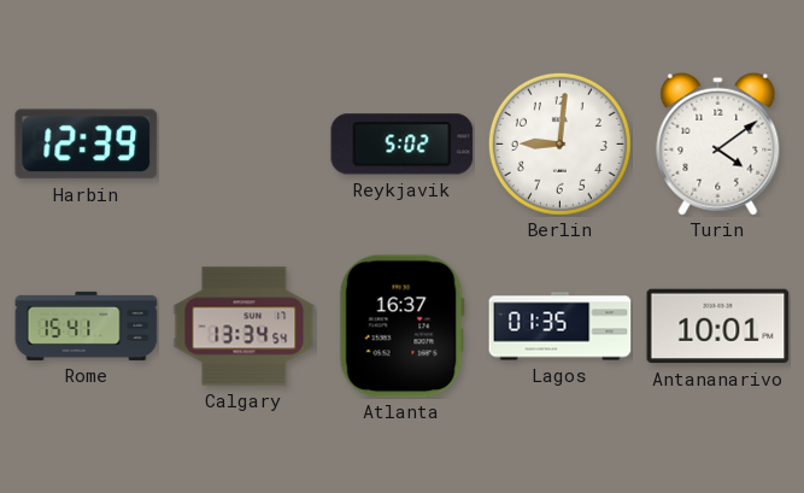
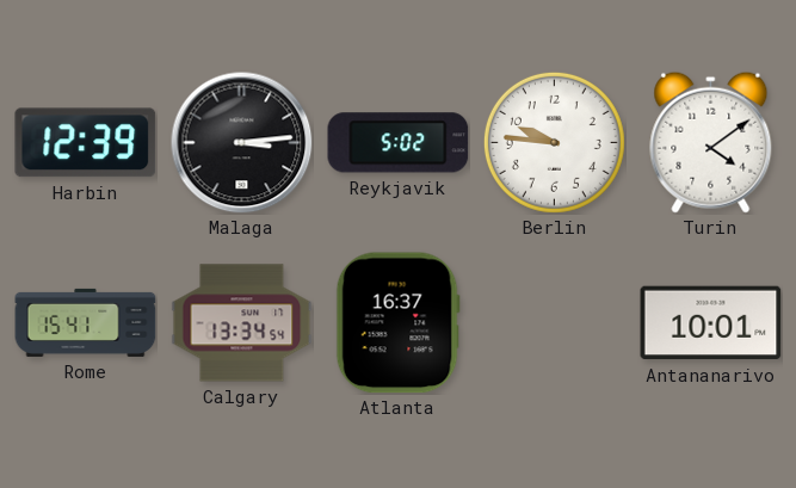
Malaga: none -> 3:14
Berlin: 9:01 -> 9:46
Lagos: 01:35 -> none
